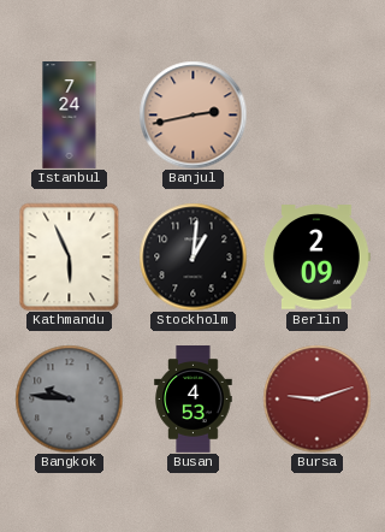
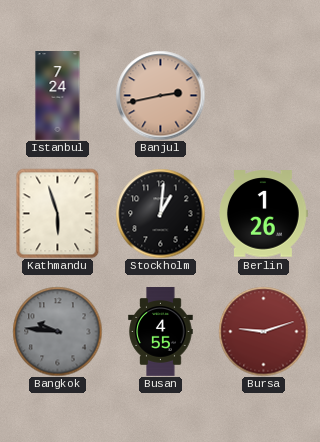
Kathmandu: 5:56 -> 5:57
Berlin: 2:09 -> 1:26
Busan: 4:53 -> 4:55
